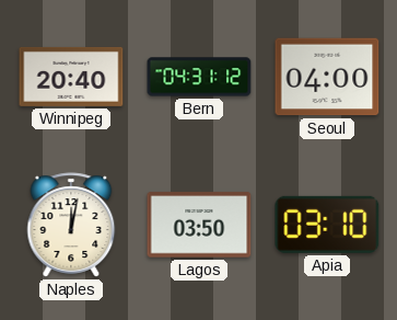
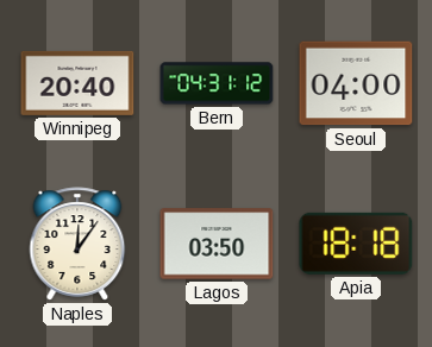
Naples: 12:02 -> 12:06
Apia: 03:10 -> 18:18
